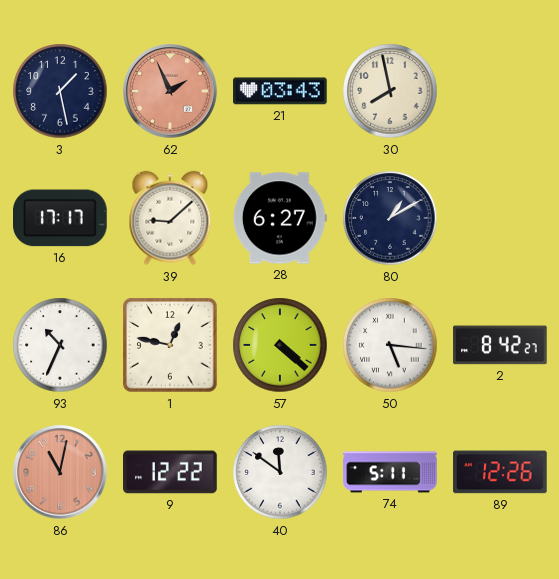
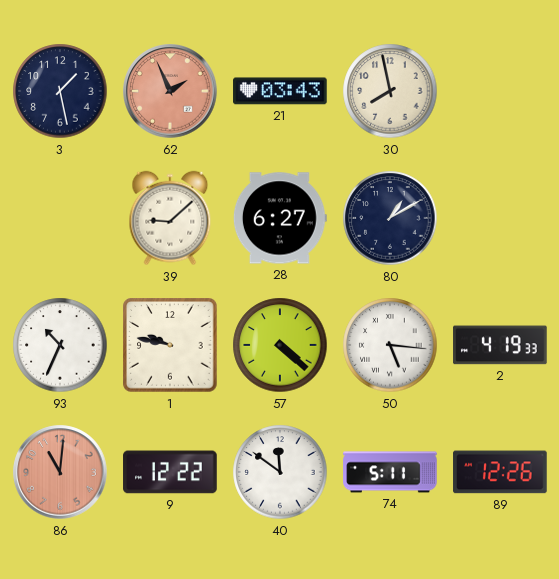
16: 17:17 -> none
1: 12:47 -> 9:47
2: 8:42 -> 4:19
86: 11:02 -> 11:01
